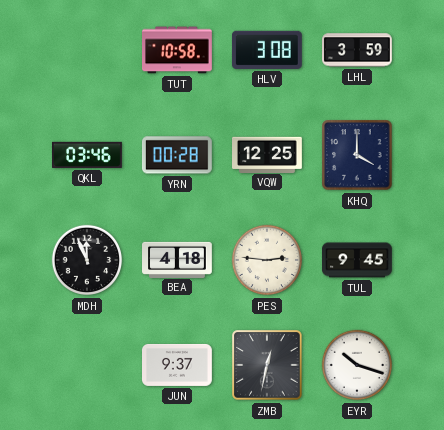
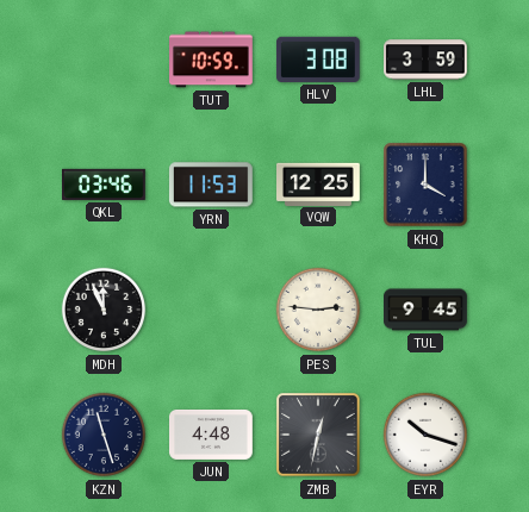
TUT: 10:58 -> 10:59
YRN: 00:28 -> 11:53
BEA: 4:18 -> none
KZN: none -> 11:27
JUN: 9:37 -> 4:48
